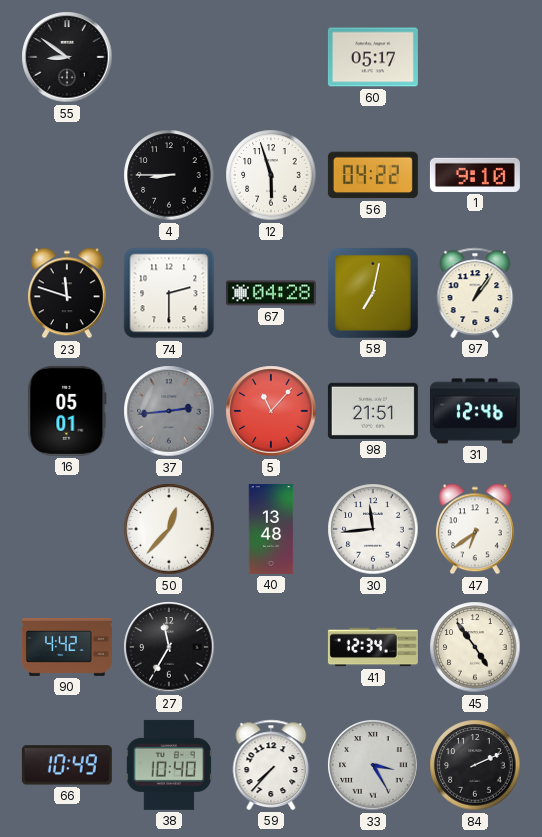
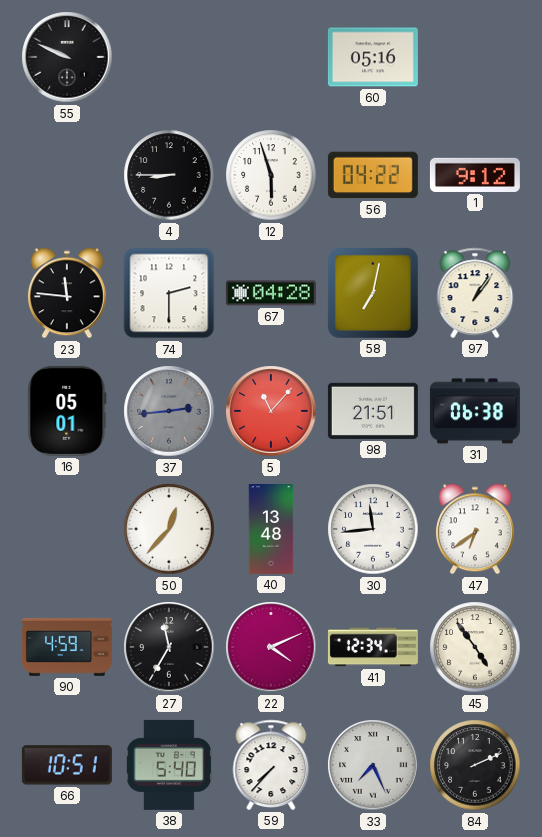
55: 8:51 -> 9:49
60: 05:17 -> 05:16
1: 9:10 -> 9:12
23: 11:48 -> 11:46
31: 12:46 -> 06:38
90: 4:42 -> 4:59
22: none -> 4:11
66: 10:49 -> 10:51
38: 10:40 -> 5:40
33: 3:25 -> 7:26
